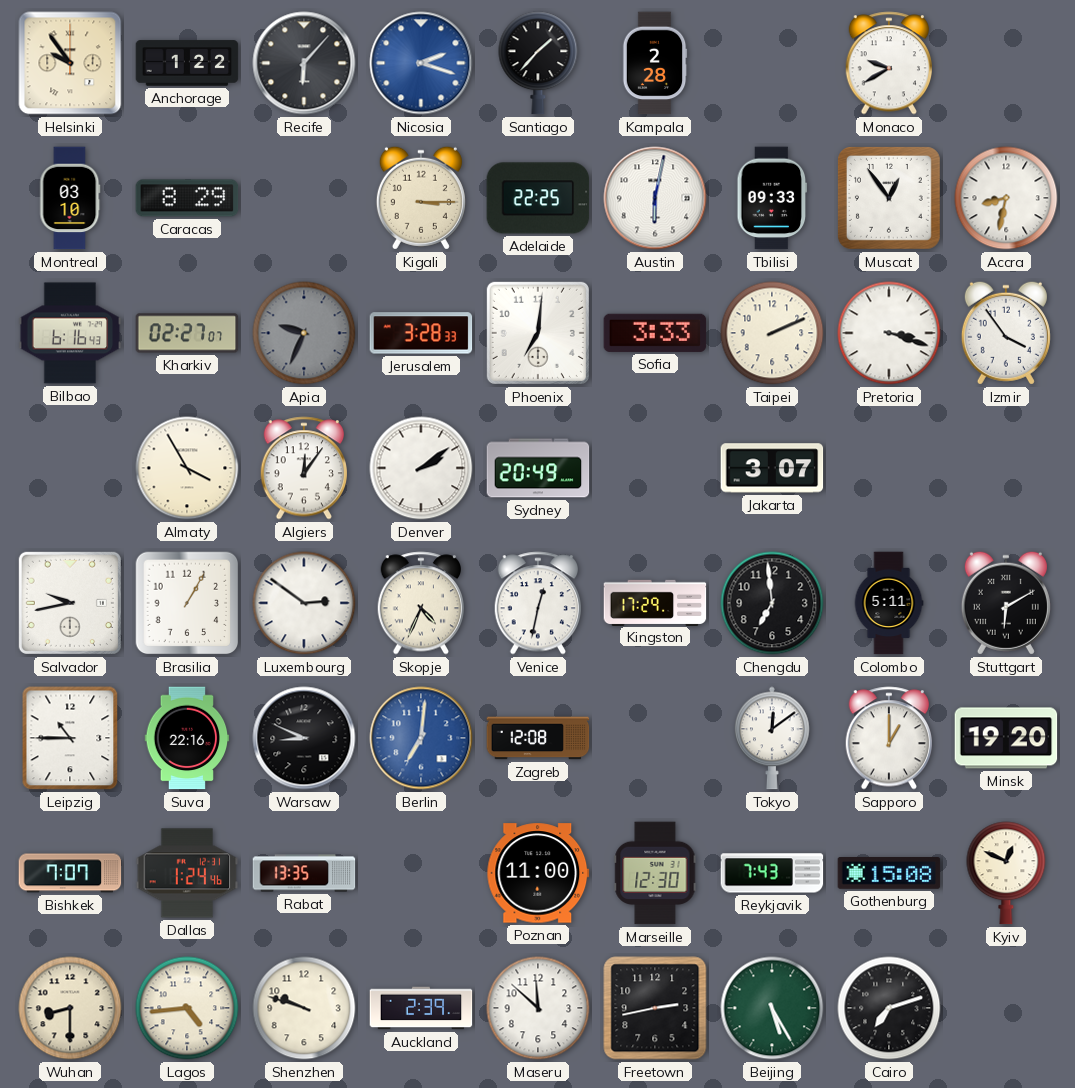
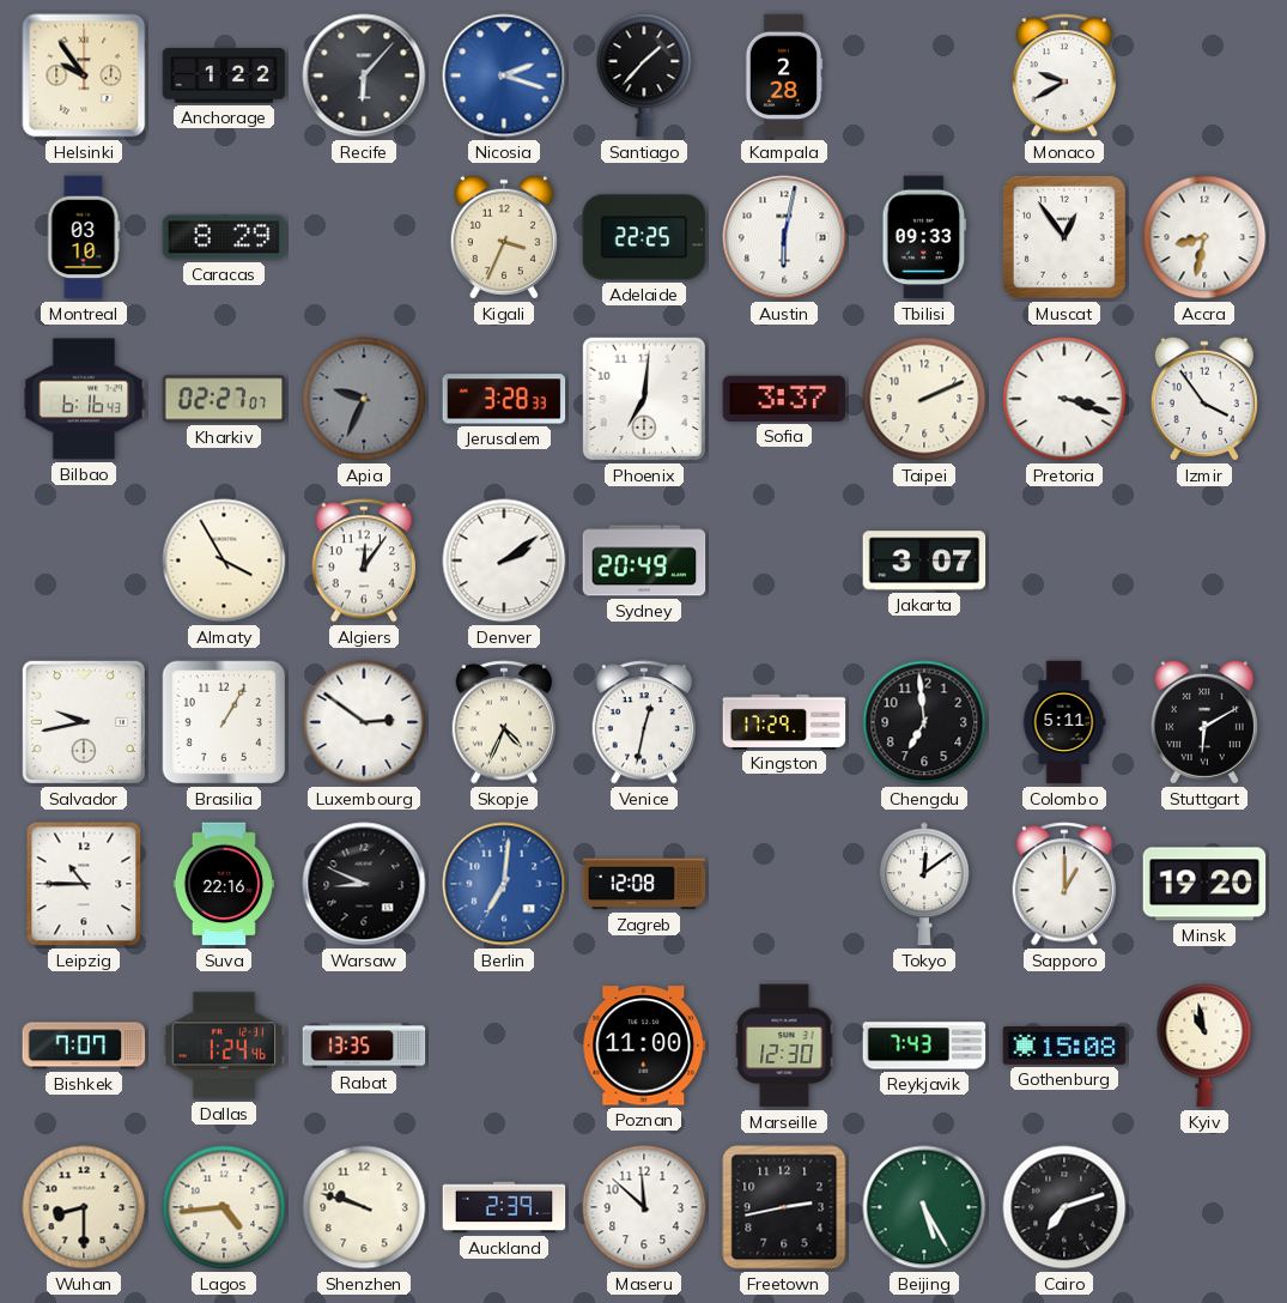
Kigali: 3:15 -> 3:34
Sofia: 3:33 -> 3:37
Kyiv: 12:49 -> 10:58
